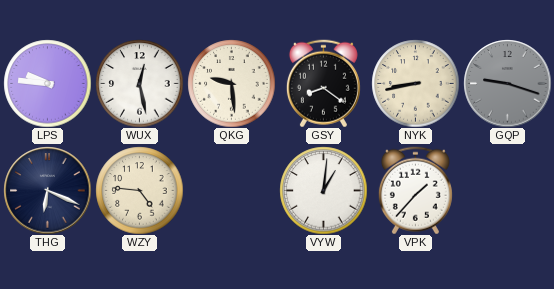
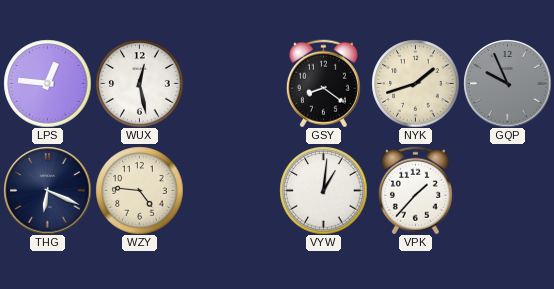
LPS: 9:46 -> 12:46
QKG: 9:29 -> none
NYK: 8:43 -> 1:42
GQP: 9:18 -> 9:56
